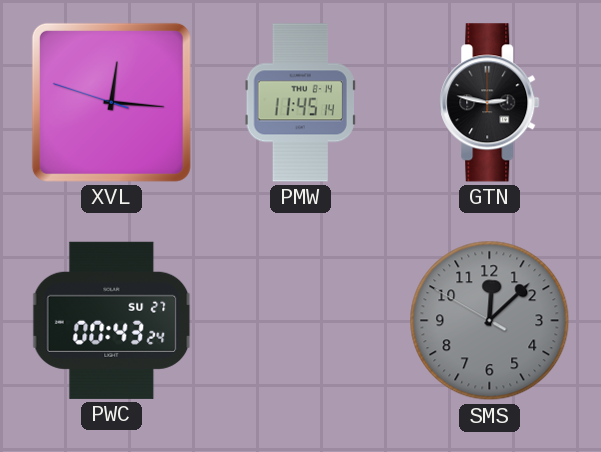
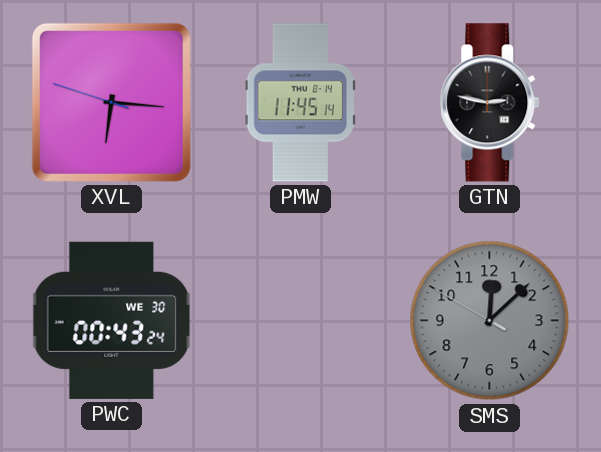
XVL: 12:15 -> 6:15
PWC date: SU 27 -> WE 30
